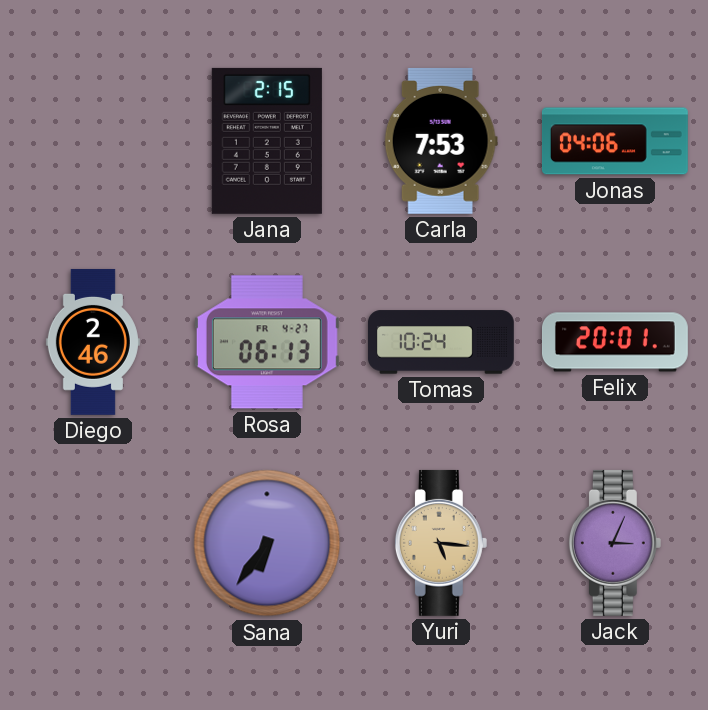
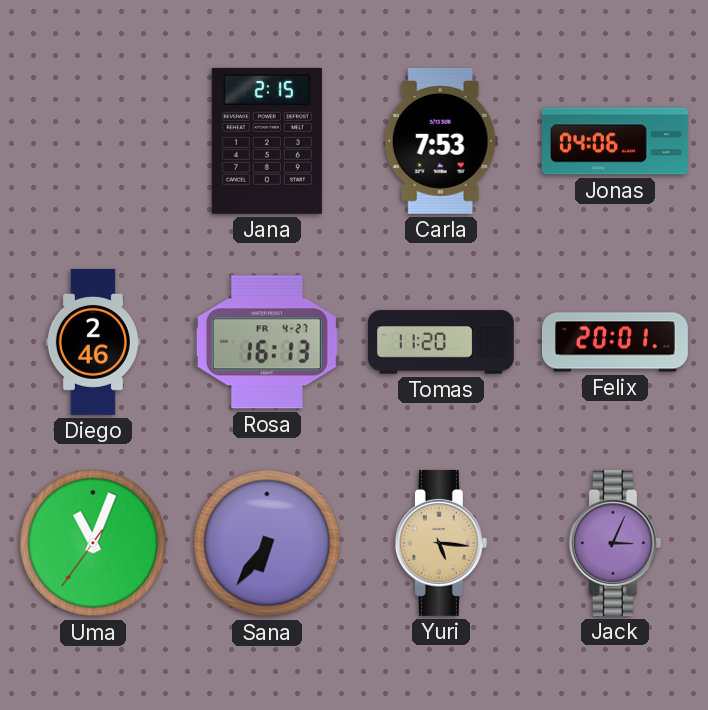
Rosa: 06:13 -> 16:13
Tomas: 10:24 -> 11:20
Uma: none -> 11:03
